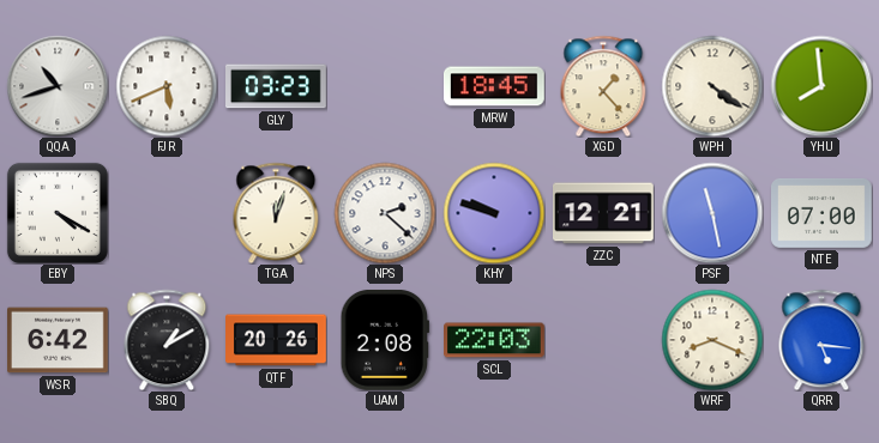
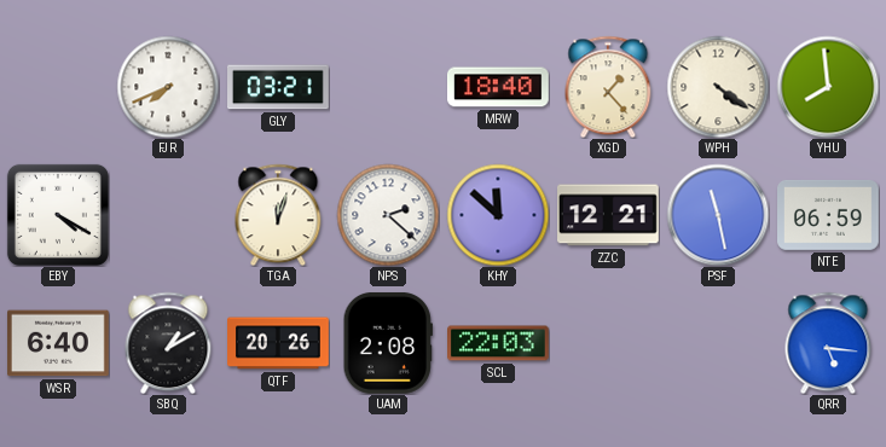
QQA: 10:42 -> none
FJR: 5:41 -> 7:41
GLY: 03:23 -> 03:21
MRW: 18:45 -> 18:40
KHY: 9:48 -> 11:52
NTE: 07:00 -> 06:59
WSR: 6:42 -> 6:40
WRF: 8:19 -> none
